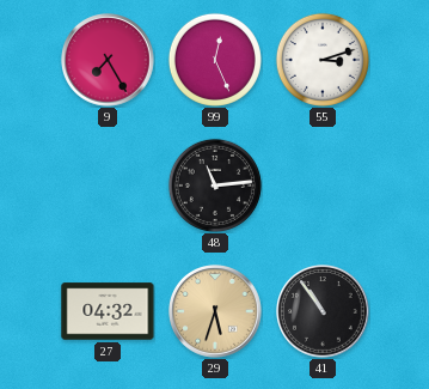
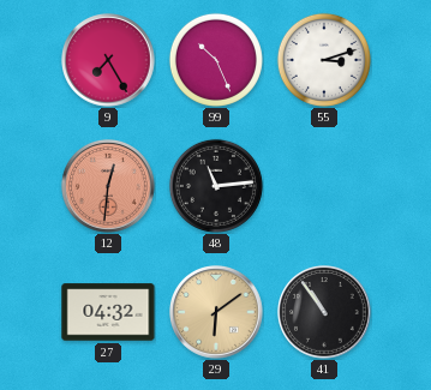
99: 12:26 -> 10:26
12: none -> 12:31
29: 5:33 -> 6:09
